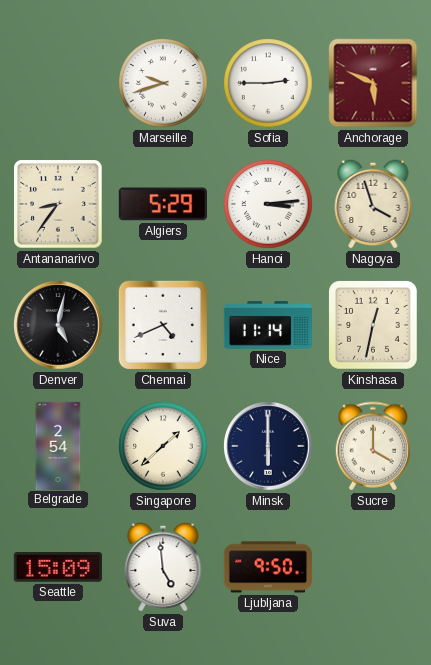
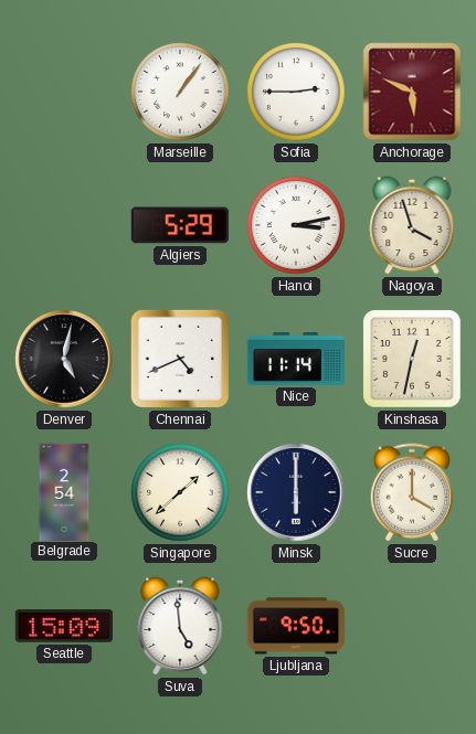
Marseille: 9:42 -> 1:06
Antananarivo: 8:36 -> none
Hanoi: 3:14 -> 3:13
